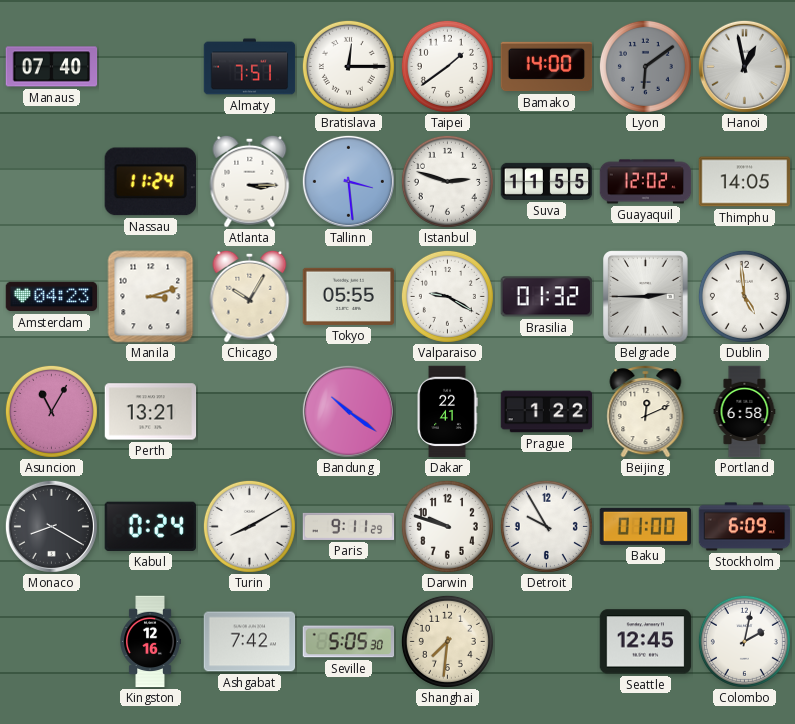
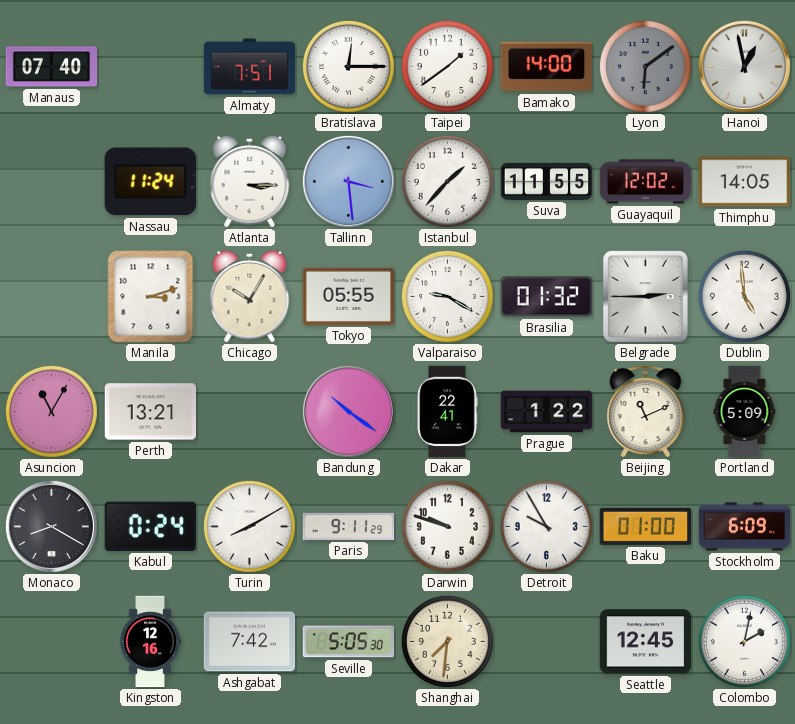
Istanbul: 2:48 -> 1:37
Amsterdam: 04:23 -> none
Beijing: 12:11 -> 11:11
Portland: 6:58 -> 5:09
